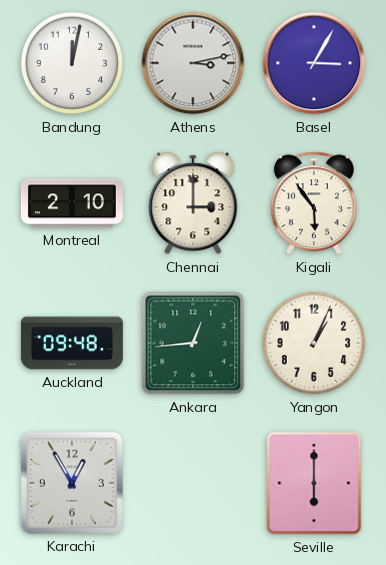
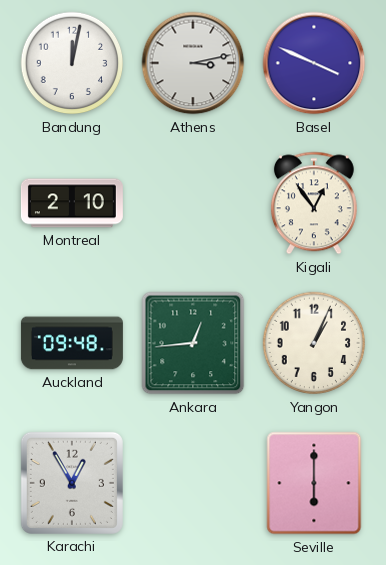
Basel: 3:05 -> 3:49
Chennai: 3:00 -> none
Kigali: 5:54 -> 12:54
